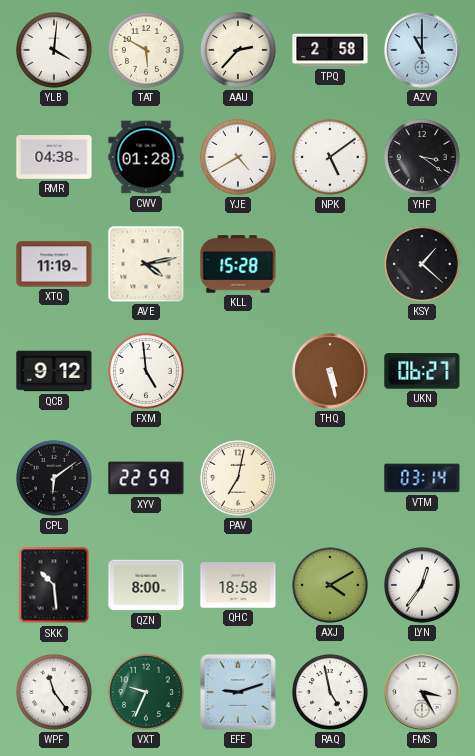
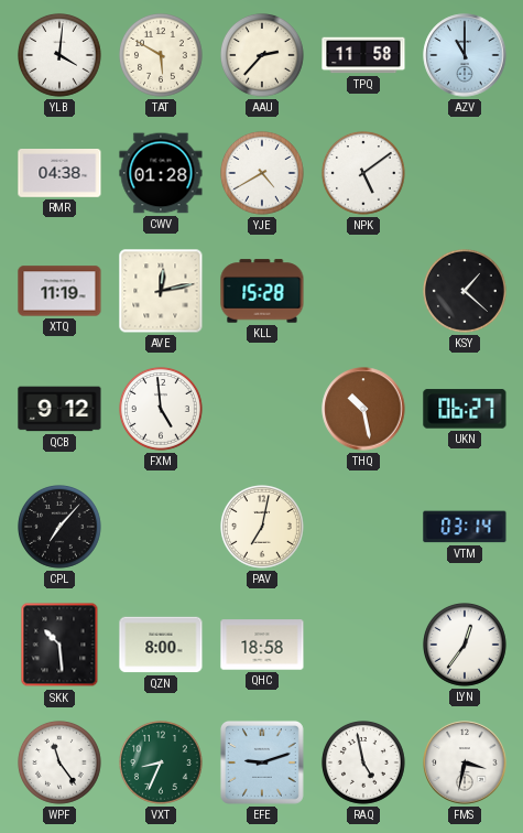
TPQ: 2:58 -> 11:58
YHF: 3:21 -> none
AVE: 4:13 -> 12:13
THQ: 5:28 -> 10:28
CPL: 6:09 -> 7:07
XYV: 22:59 -> none
AXJ: 4:10 -> none
VXT: 9:34 -> 8:34
FMS: 3:25 -> 3:32
